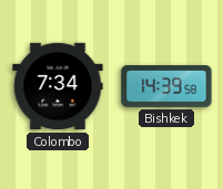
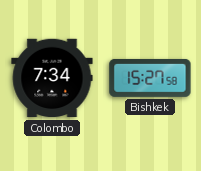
Bishkek: 14:39 -> 15:27
